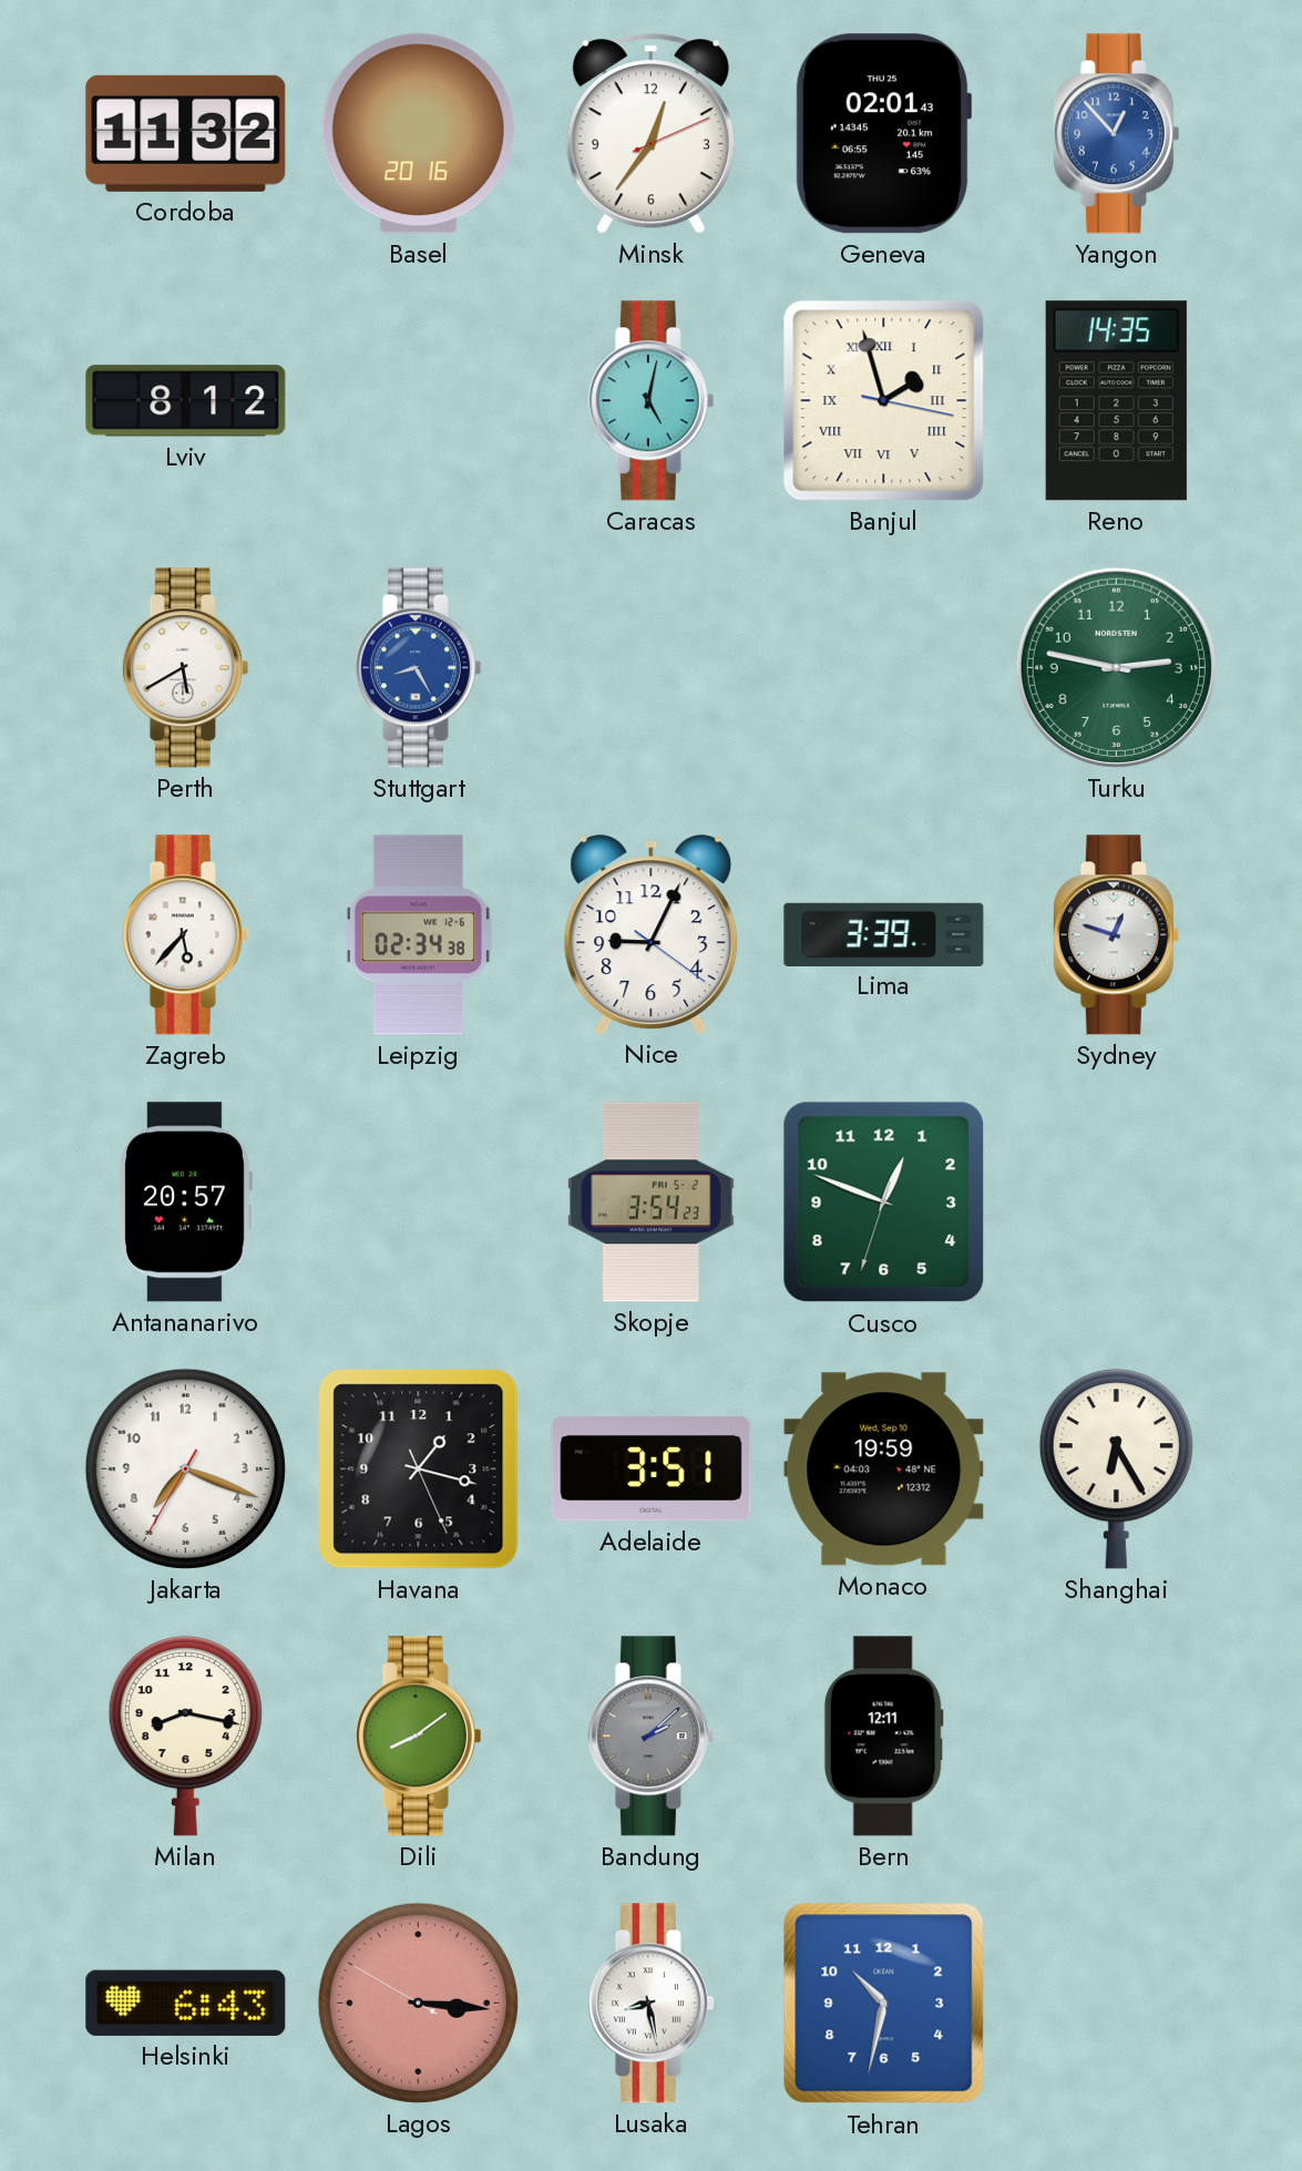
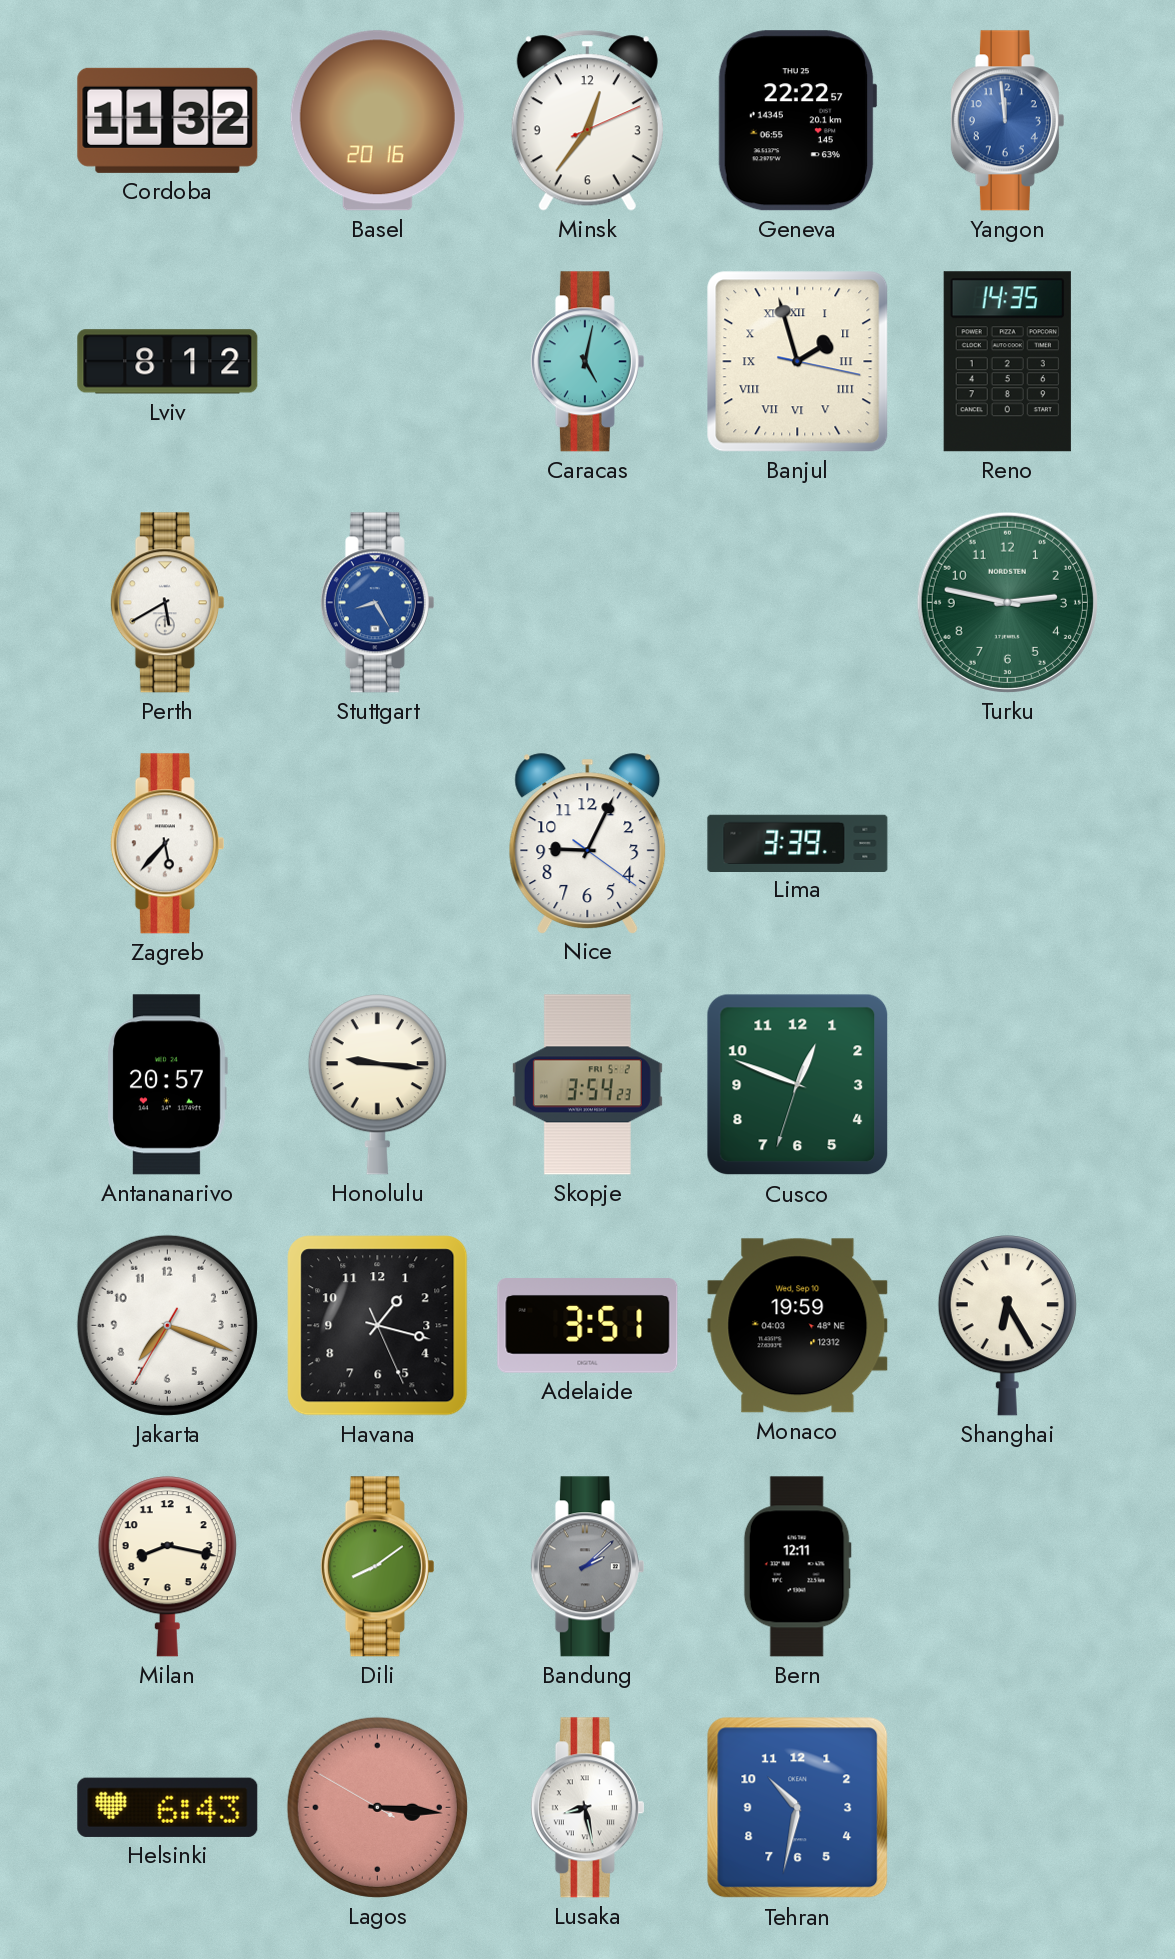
Geneva: 02:01 -> 22:22
Yangon: 12:53 -> 11:59
Leipzig: 02:34 -> none
Sydney: 12:48 -> none
Honolulu: none -> 9:16
